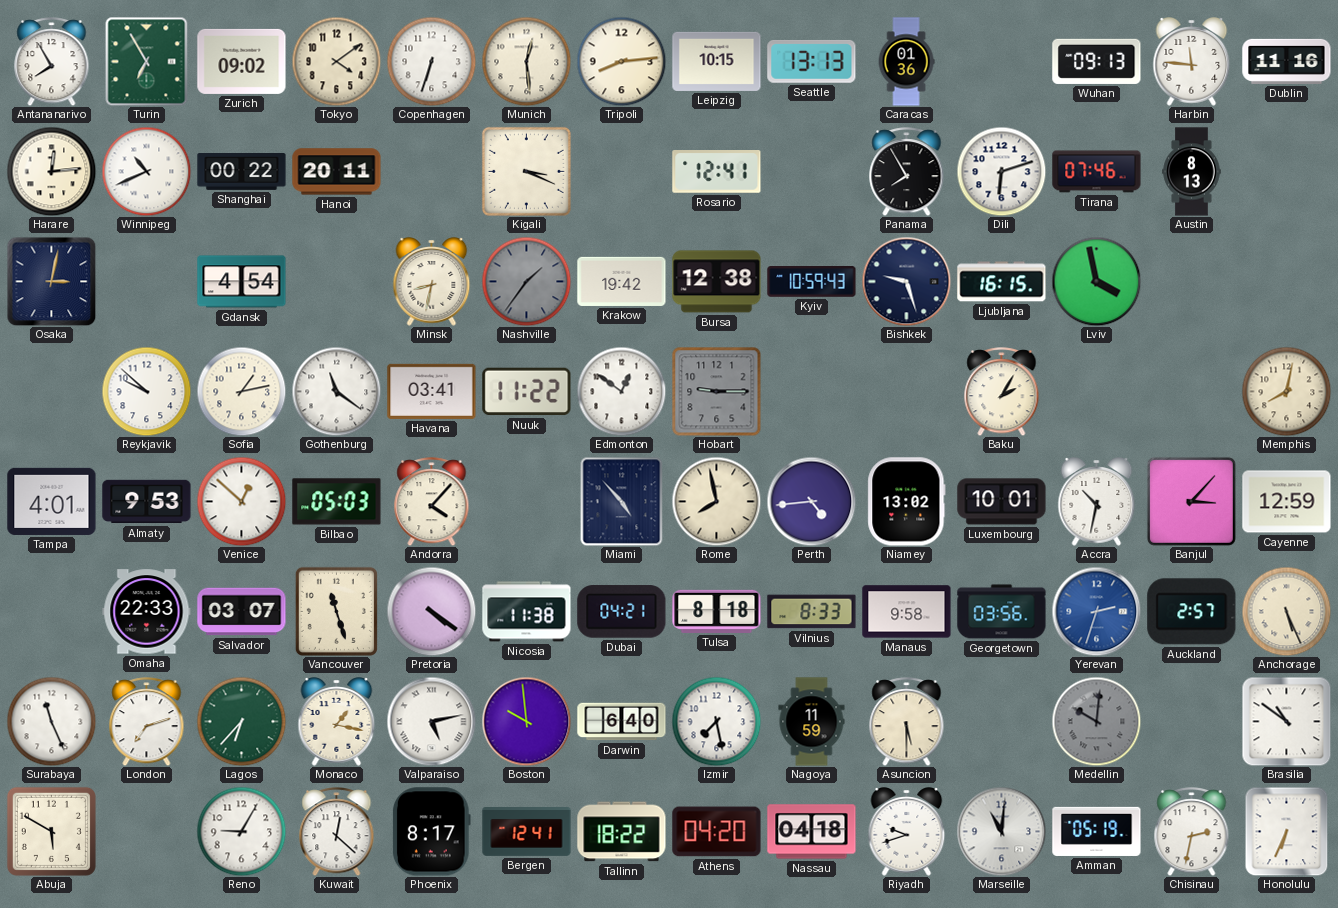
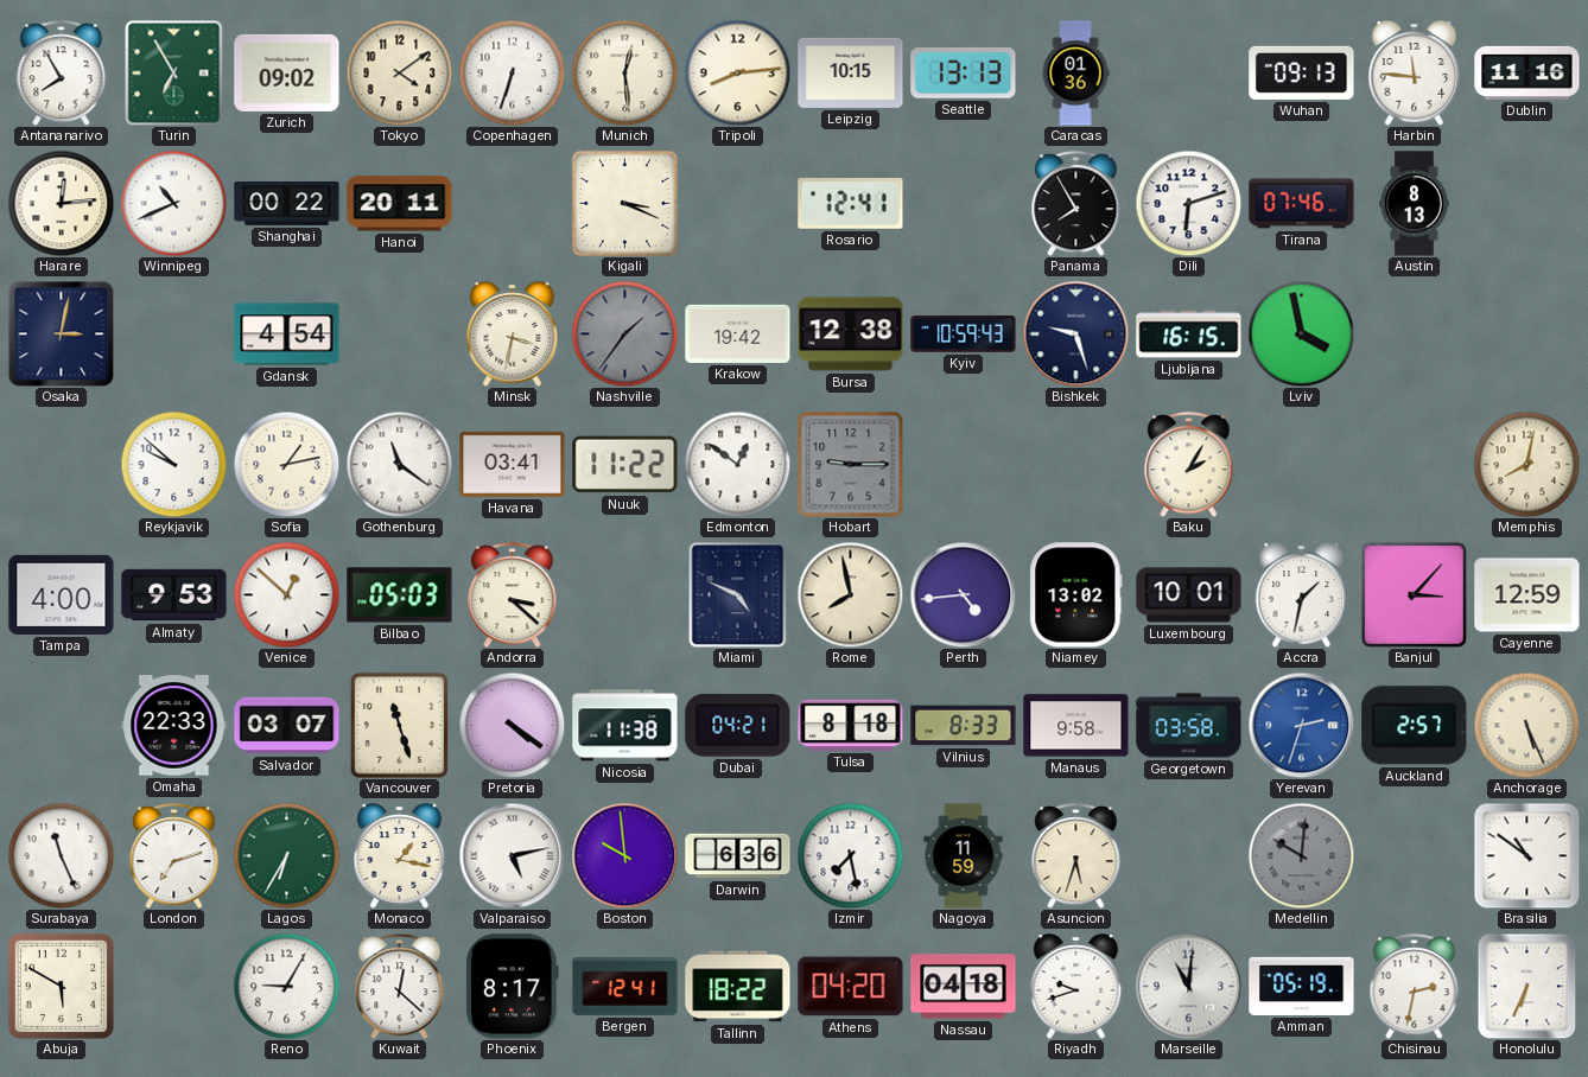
Minsk: 8:32 -> 3:32
Tampa: 4:01 -> 4:00
Andorra: 4:07 -> 3:22
Miami: 4:53 -> 4:49
Accra: 10:32 -> 1:32
Georgetown: 03:56 -> 03:58
Lagos: 6:37 -> 6:35
Darwin: 6:40 -> 6:36
Asuncion: 5:30 -> 5:33
